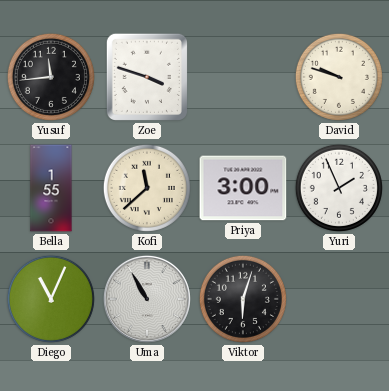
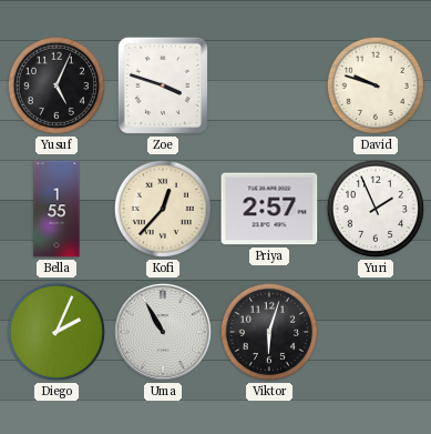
Yusuf: 11:44 -> 5:04
Kofi: 11:38 -> 12:37
Priya: 3:00 -> 2:57
Diego: 11:04 -> 2:04
